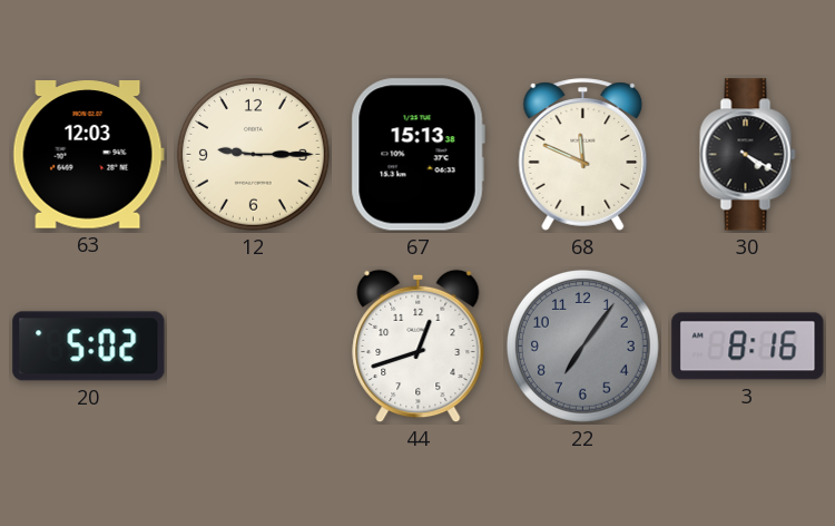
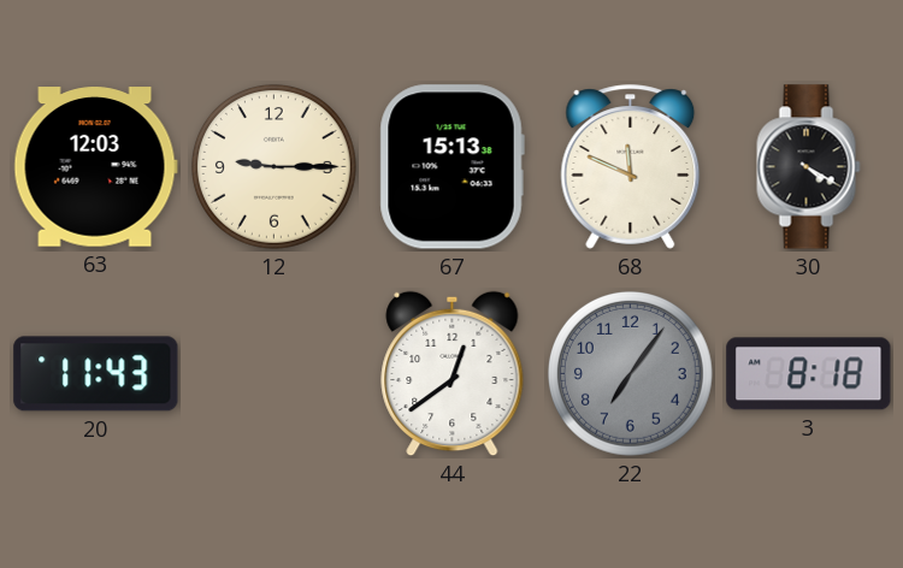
20: 5:02 -> 11:43
44: 12:42 -> 12:39
3: 8:16 -> 8:18
